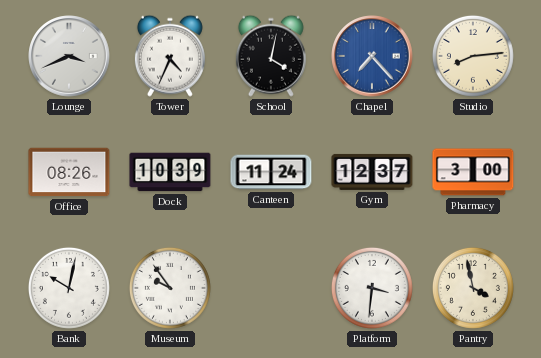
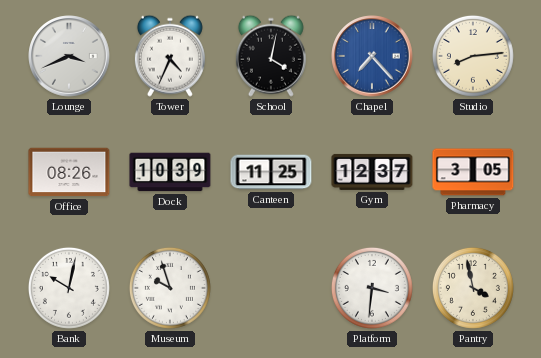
Canteen: 11:24 -> 11:25
Pharmacy: 3:00 -> 3:05
Museum: 9:54 -> 9:57
